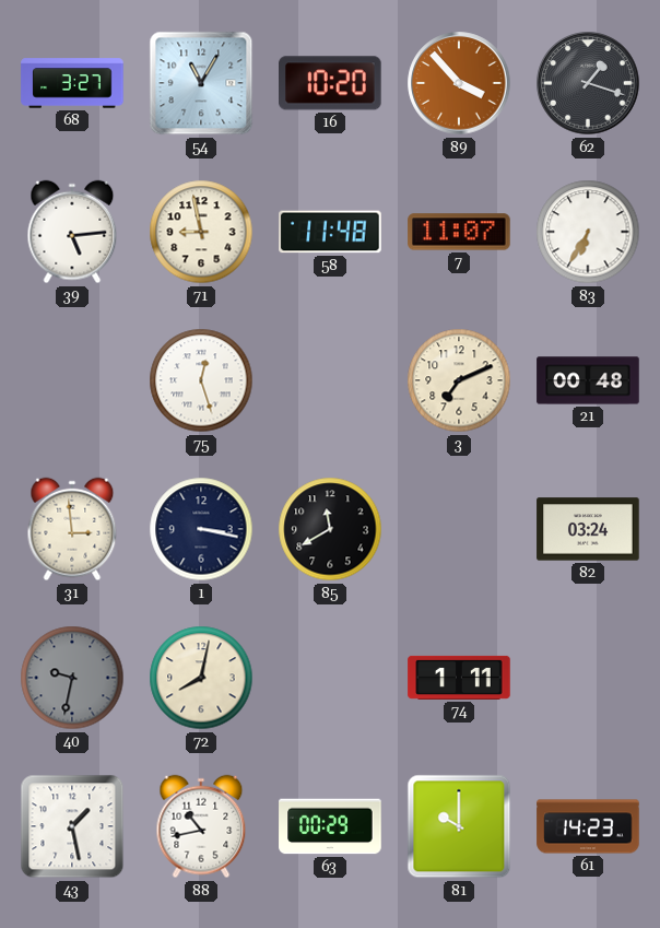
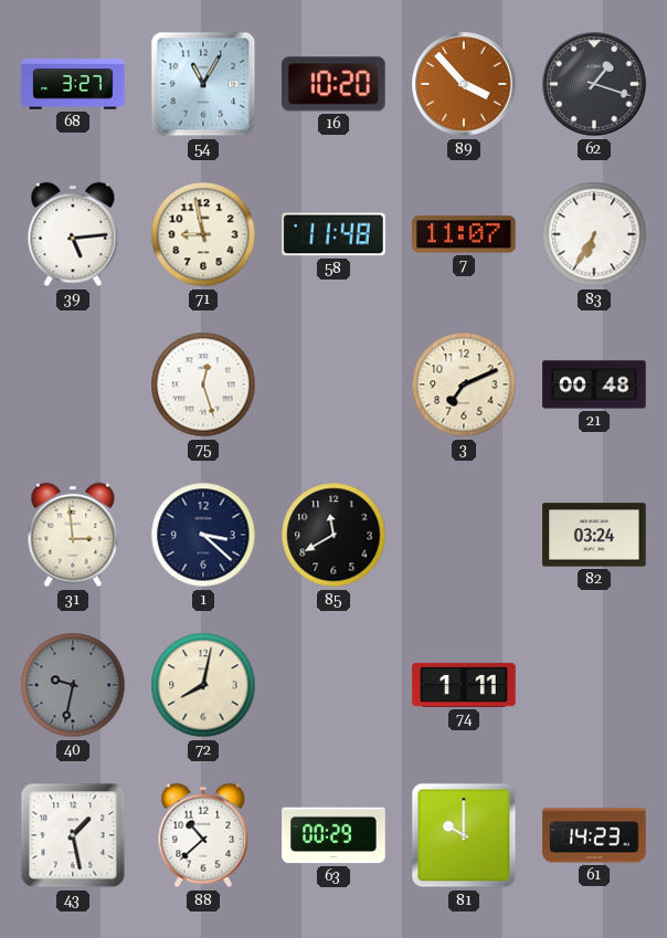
1: 3:17 -> 3:22
88: 10:43 -> 10:38
